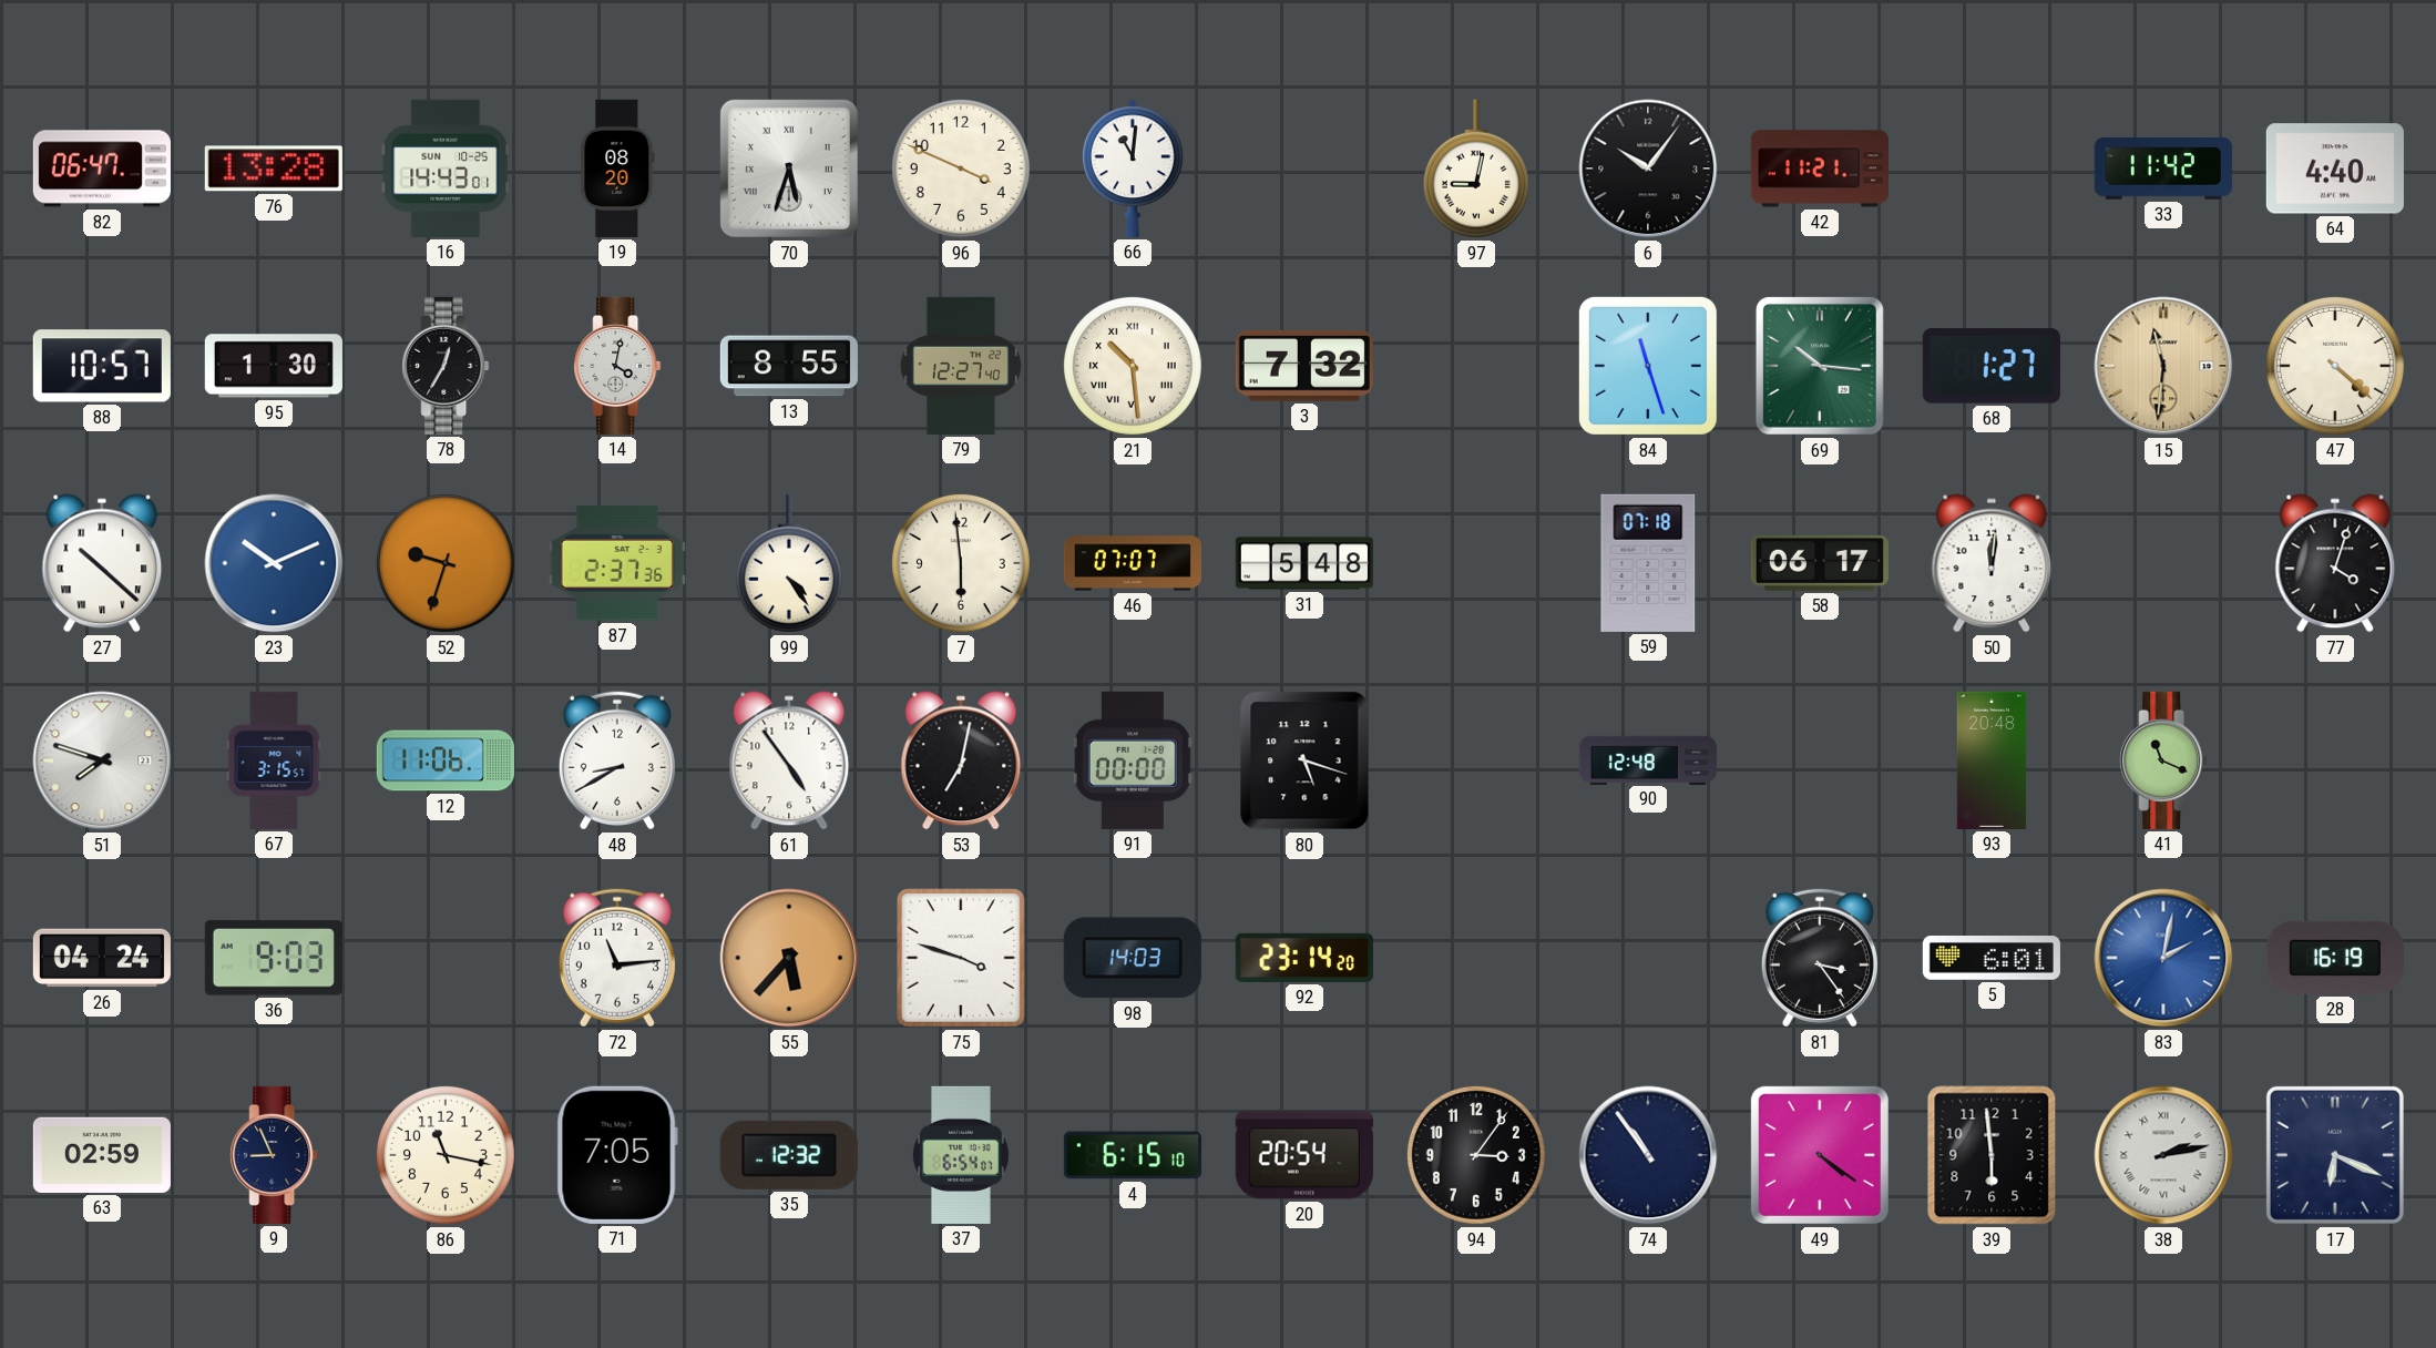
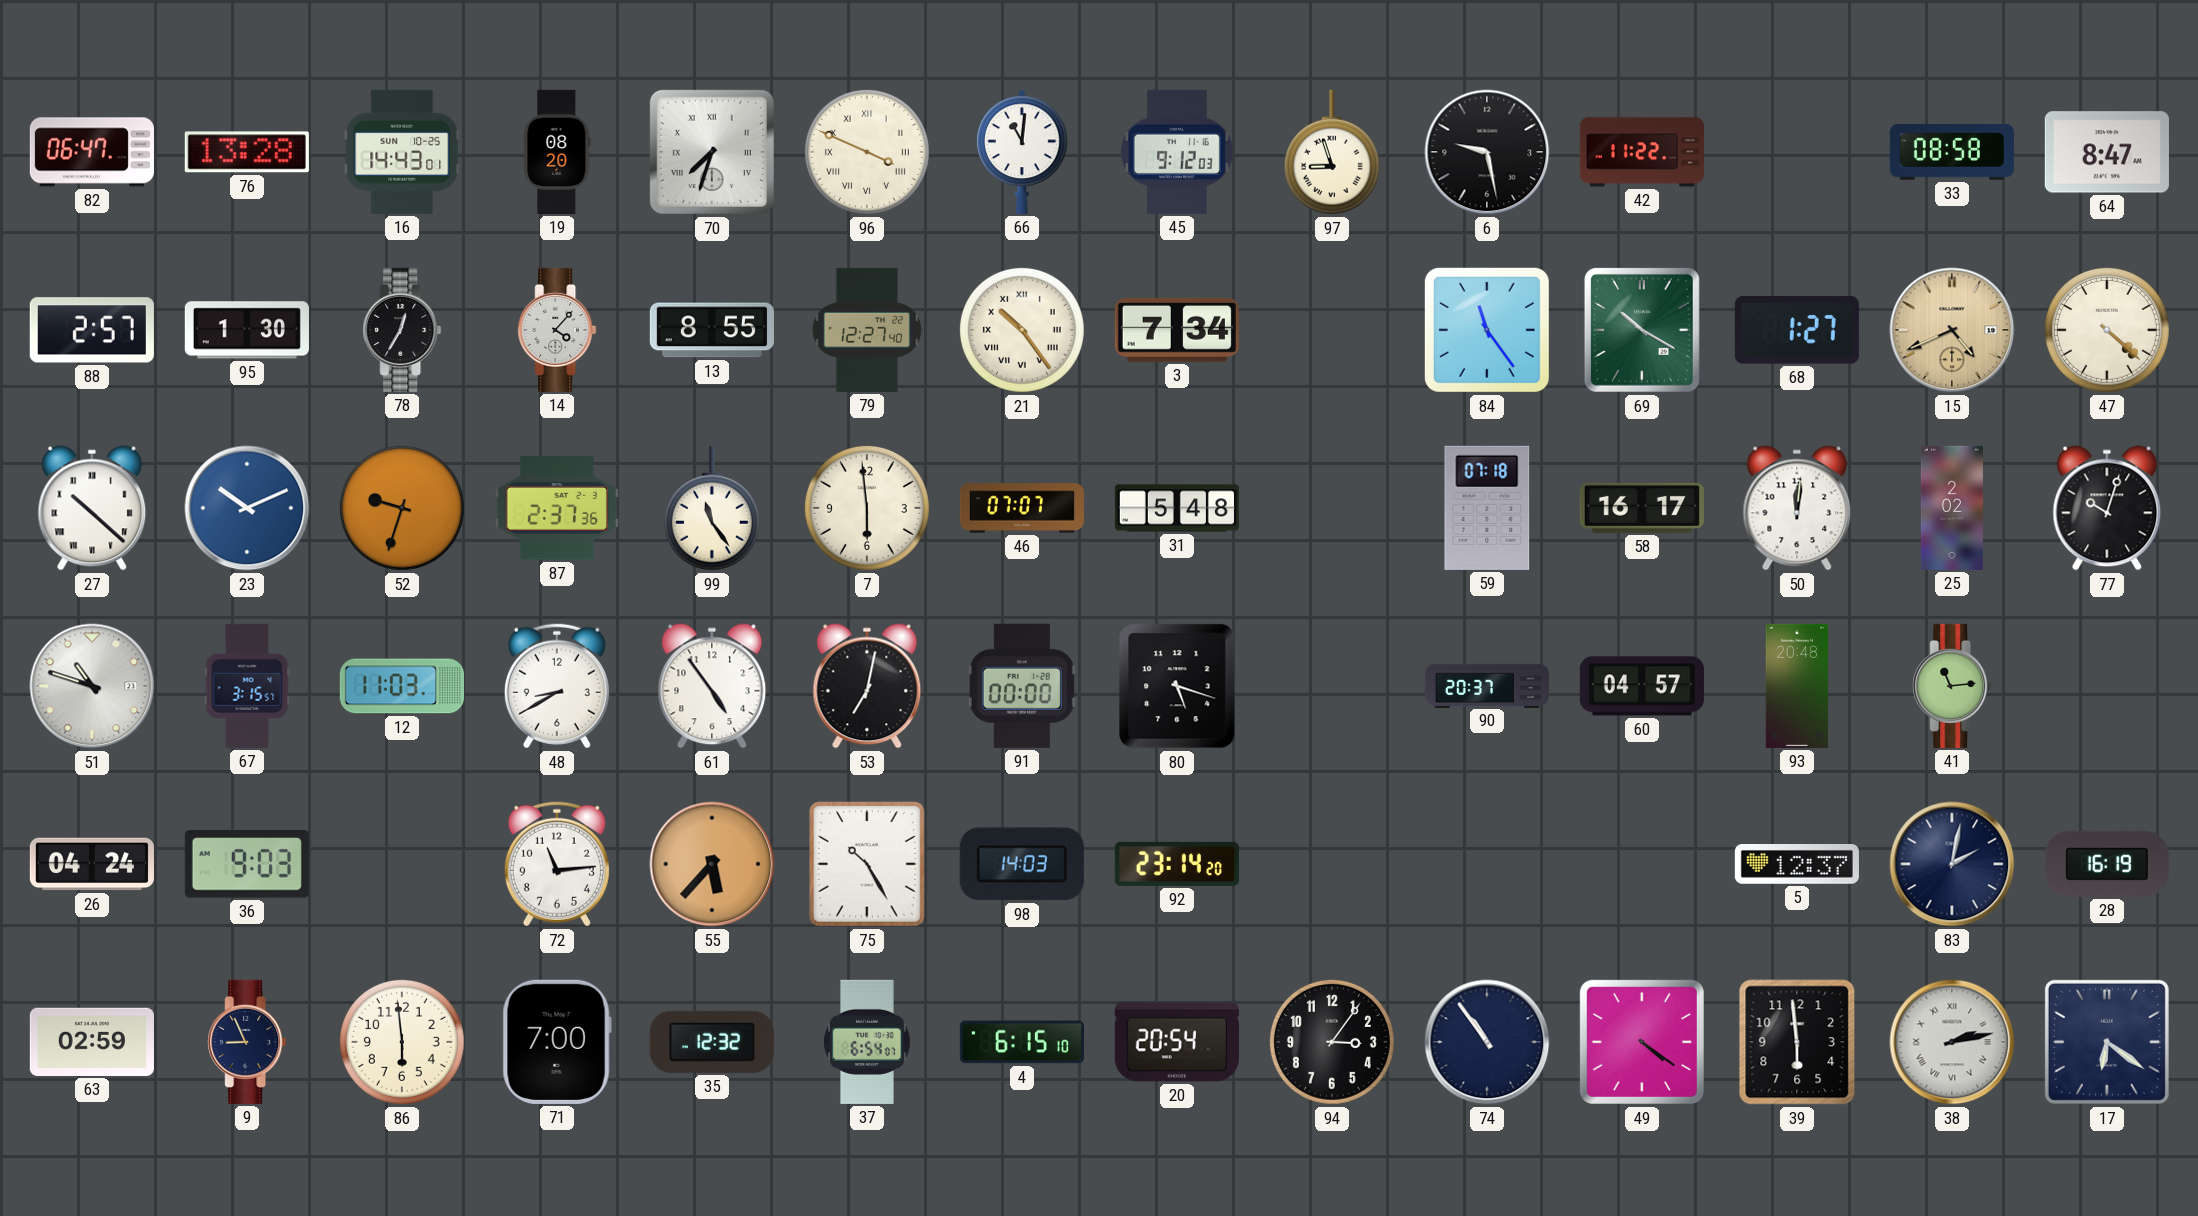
70: 5:33 -> 7:33
96 numerals: Arabic -> Roman
45: none -> 9:12
97: 9:02 -> 8:57
6: 10:06 -> 9:28
42: 11:21 -> 11:22
33: 11:42 -> 08:58
64: 4:40 -> 8:47
88: 10:57 -> 2:57
14: 4:02 -> 4:07
21: 10:29 -> 10:24
3: 7:32 -> 7:34
84: 11:27 -> 11:24
69: 10:16 -> 10:20
15: 11:31 -> 4:41
99: 4:24 -> 11:24
58: 06:17 -> 16:17
25: none -> 2:02
77: 4:03 -> 10:03
51: 7:48 -> 10:48
12: 11:06 -> 11:03
90: 12:48 -> 20:37
60: none -> 04:57
41: 11:19 -> 11:14
75: 3:48 -> 10:25
81: 3:24 -> none
5: 6:01 -> 12:37
83 dial: blue -> navy
86: 11:17 -> 5:59
71: 7:05 -> 7:00
17: 6:19 -> 6:21
